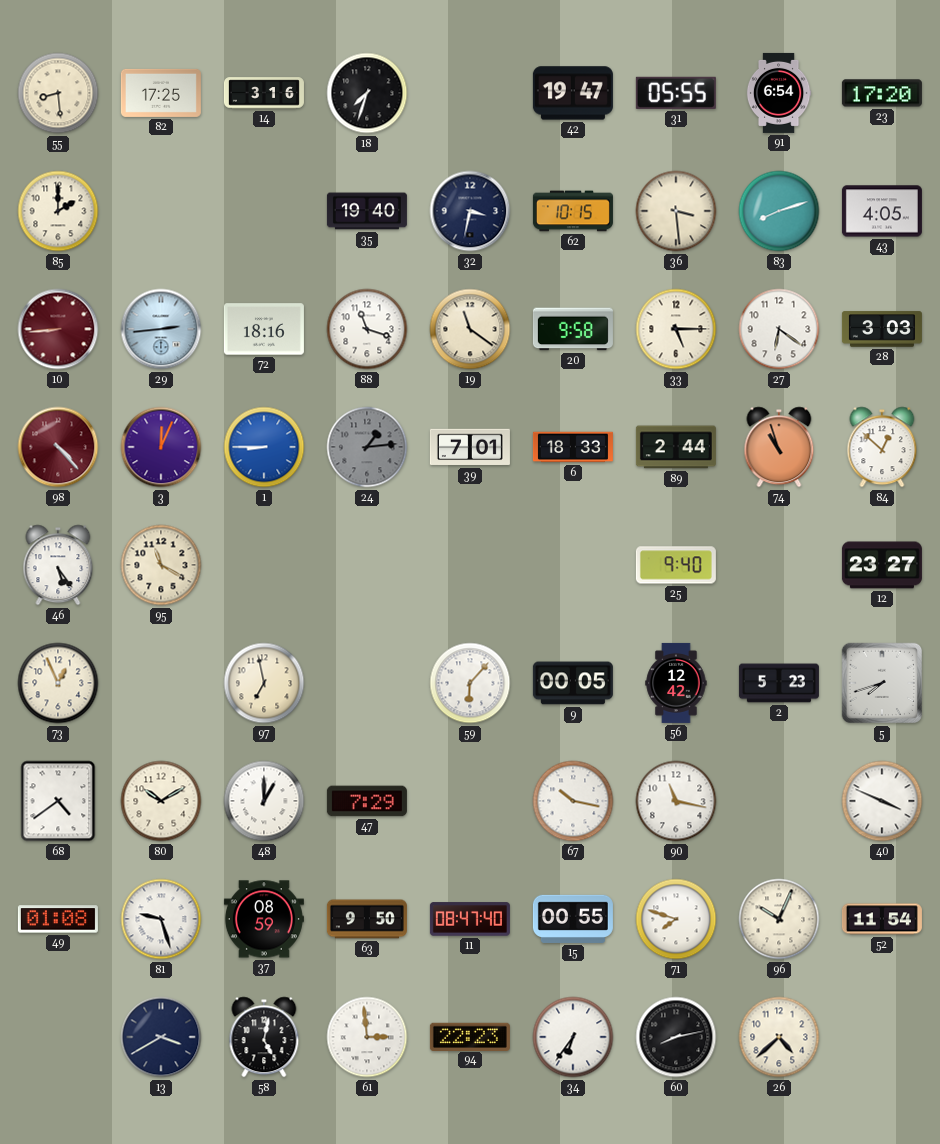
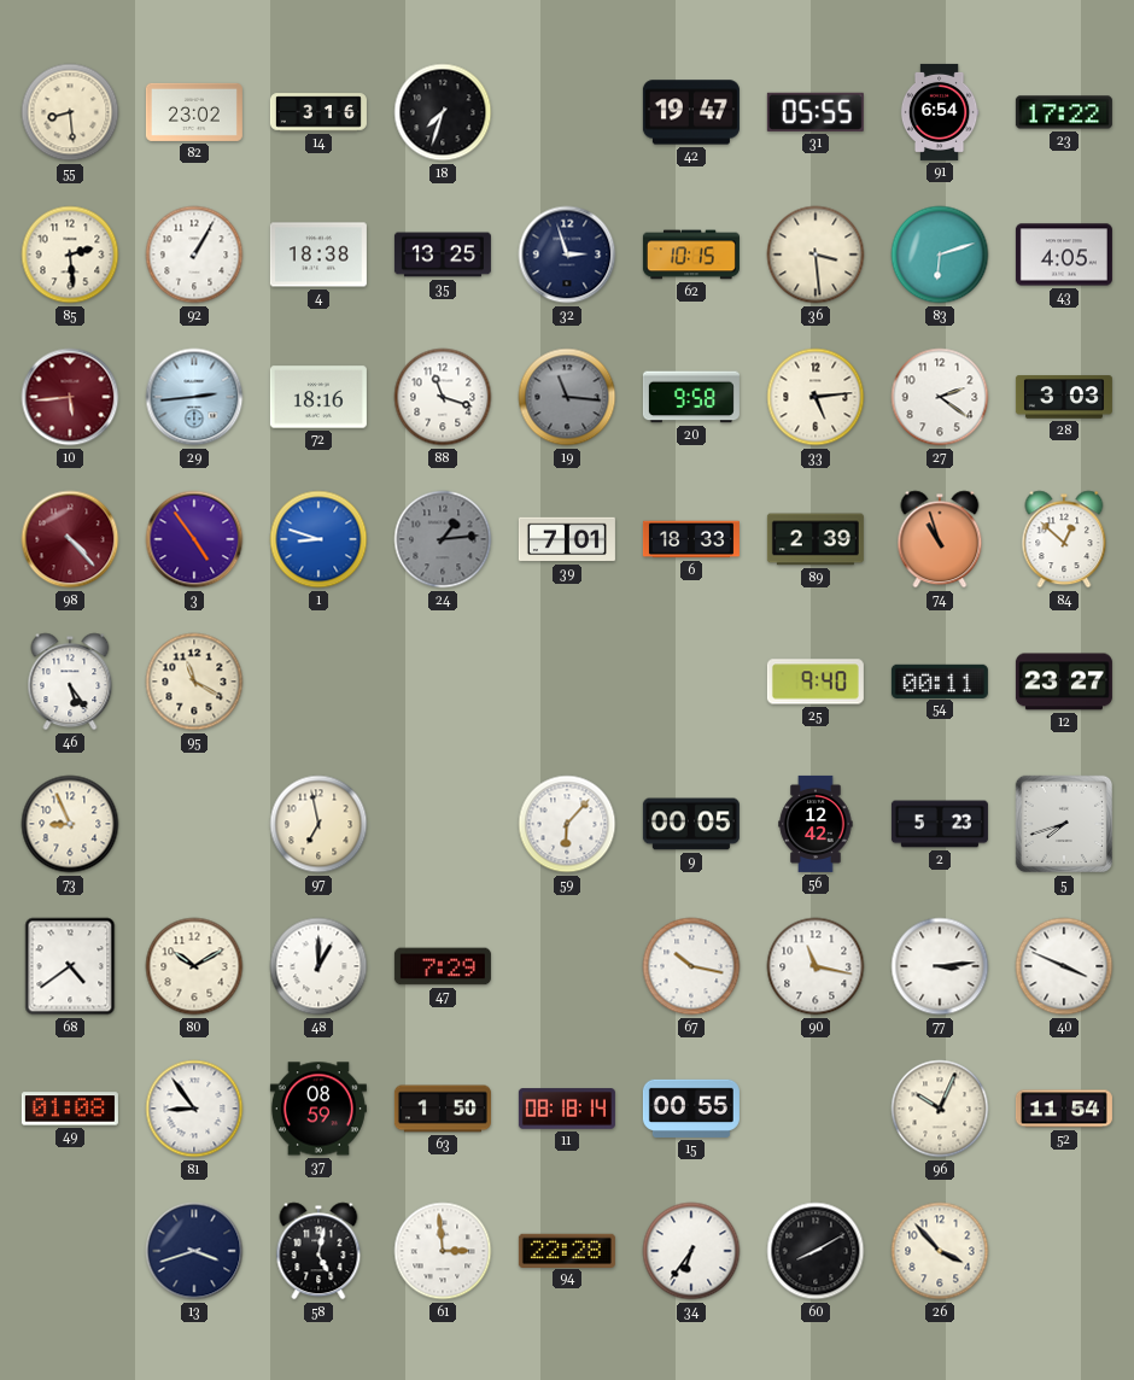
82: 17:25 -> 23:02
23: 17:20 -> 17:22
85: 2:00 -> 2:29
92: none -> 1:05
4: none -> 18:38
35: 19:40 -> 13:25
32: 3:32 -> 2:57
83: 8:12 -> 6:12
10: 8:44 -> 5:44
19: 11:21 -> 11:16
19 dial: cream -> grey
33: 5:15 -> 5:14
27: 6:21 -> 2:21
3: 12:04 -> 4:54
1: 8:45 -> 8:48
89: 2:44 -> 2:39
54: none -> 00:11
73: 12:56 -> 8:56
77: none -> 3:14
81: 9:27 -> 8:54
63: 9:50 -> 1:50
11: 08:47 -> 08:18
71: 7:48 -> none
13: 3:40 -> 3:42
94: 22:23 -> 22:28
60: 8:13 -> 8:10
26: 4:38 -> 3:53
